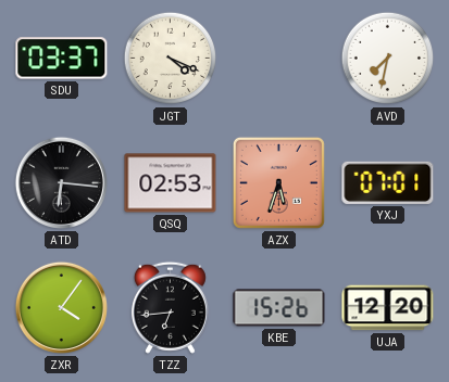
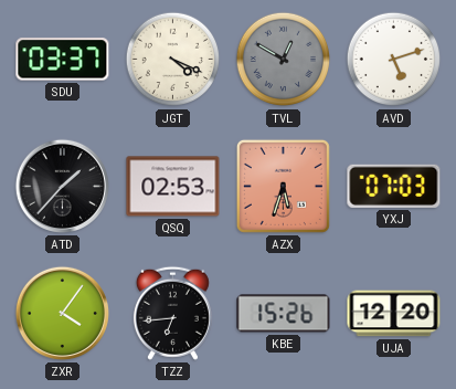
TVL: none -> 12:50
AVD: 7:32 -> 5:12
ATD: 6:16 -> 1:37
YXJ: 07:01 -> 07:03
